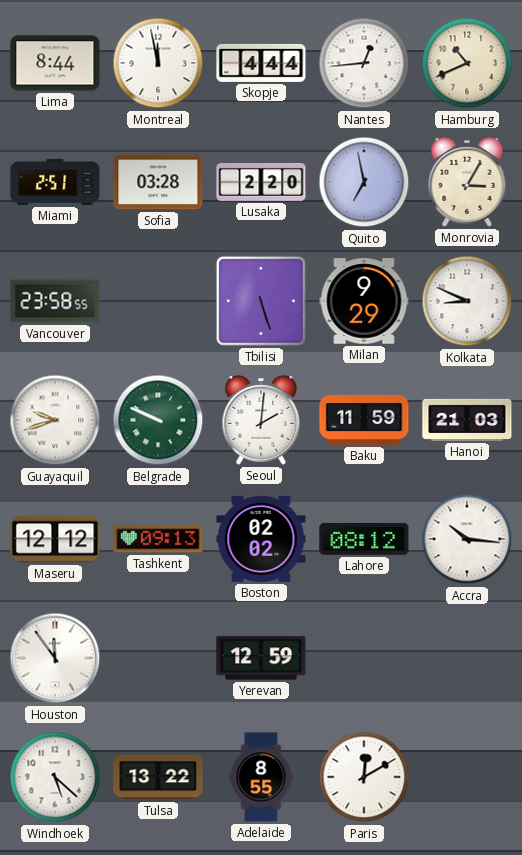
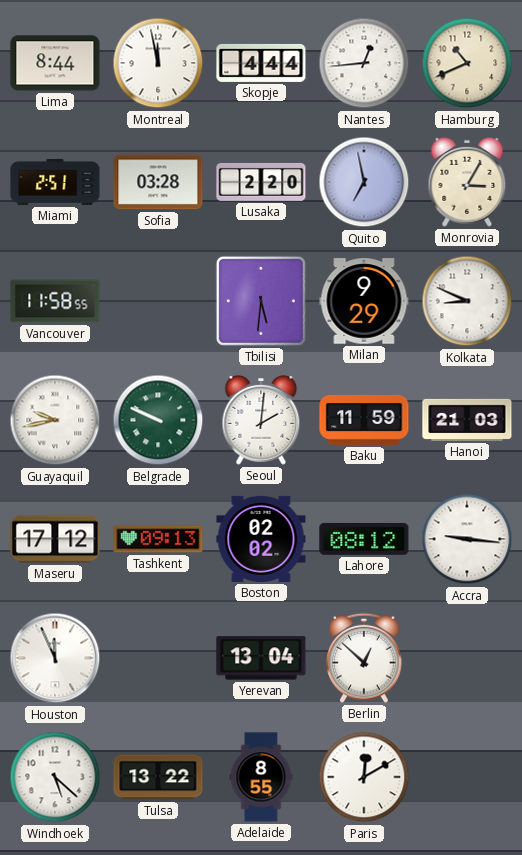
Vancouver: 23:58 -> 11:58
Tbilisi: 5:27 -> 5:31
Guayaquil: 9:42 -> 9:43
Maseru: 12:12 -> 17:12
Accra: 10:16 -> 9:16
Houston: 11:54 -> 11:56
Yerevan: 12:59 -> 13:04
Berlin: none -> 12:52
